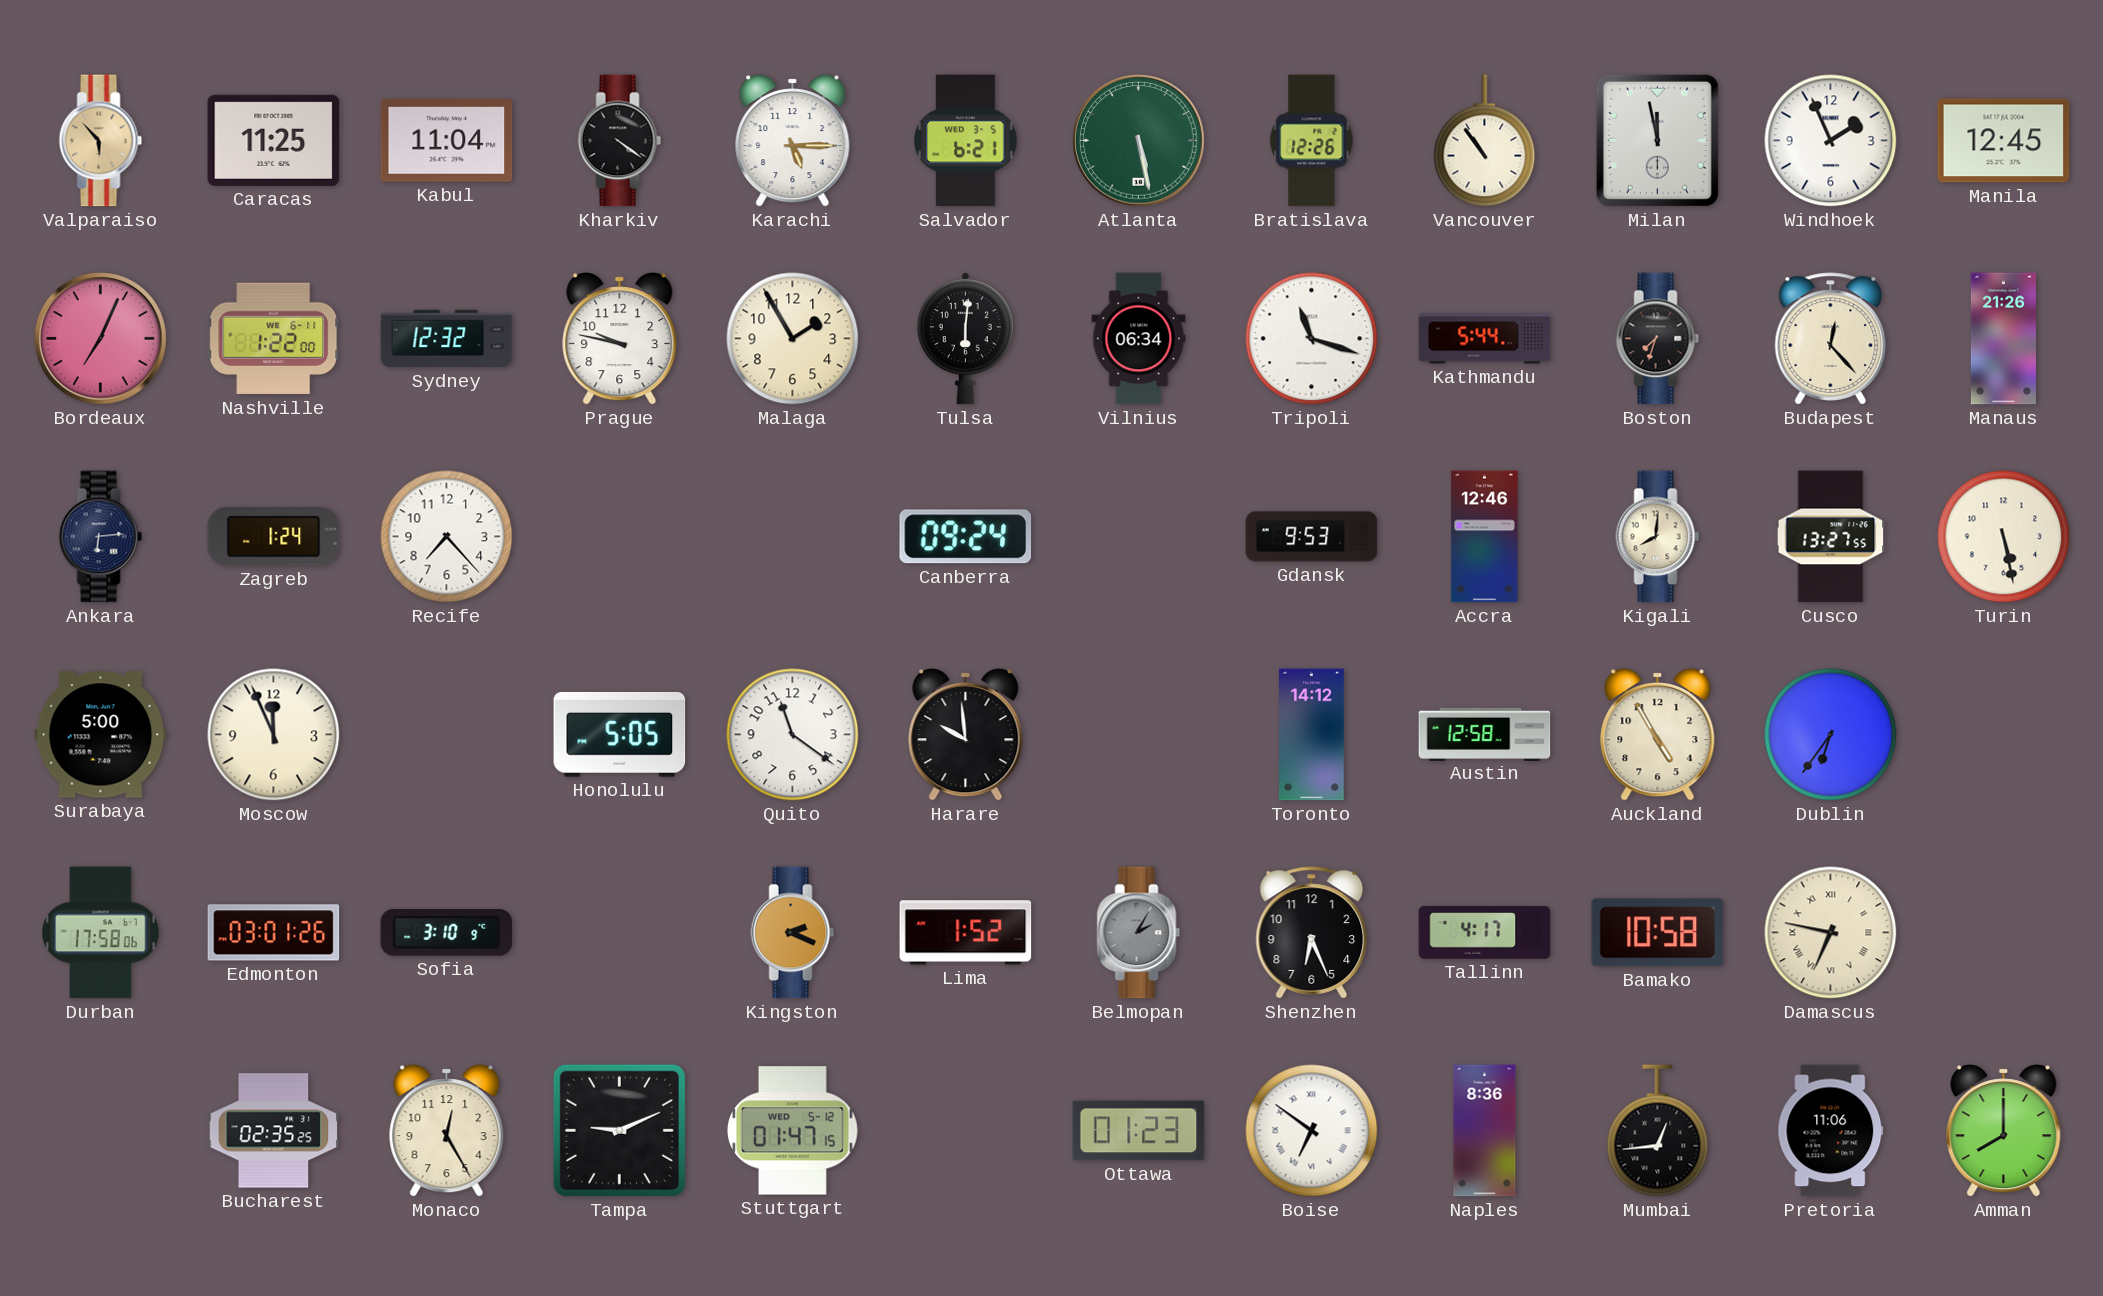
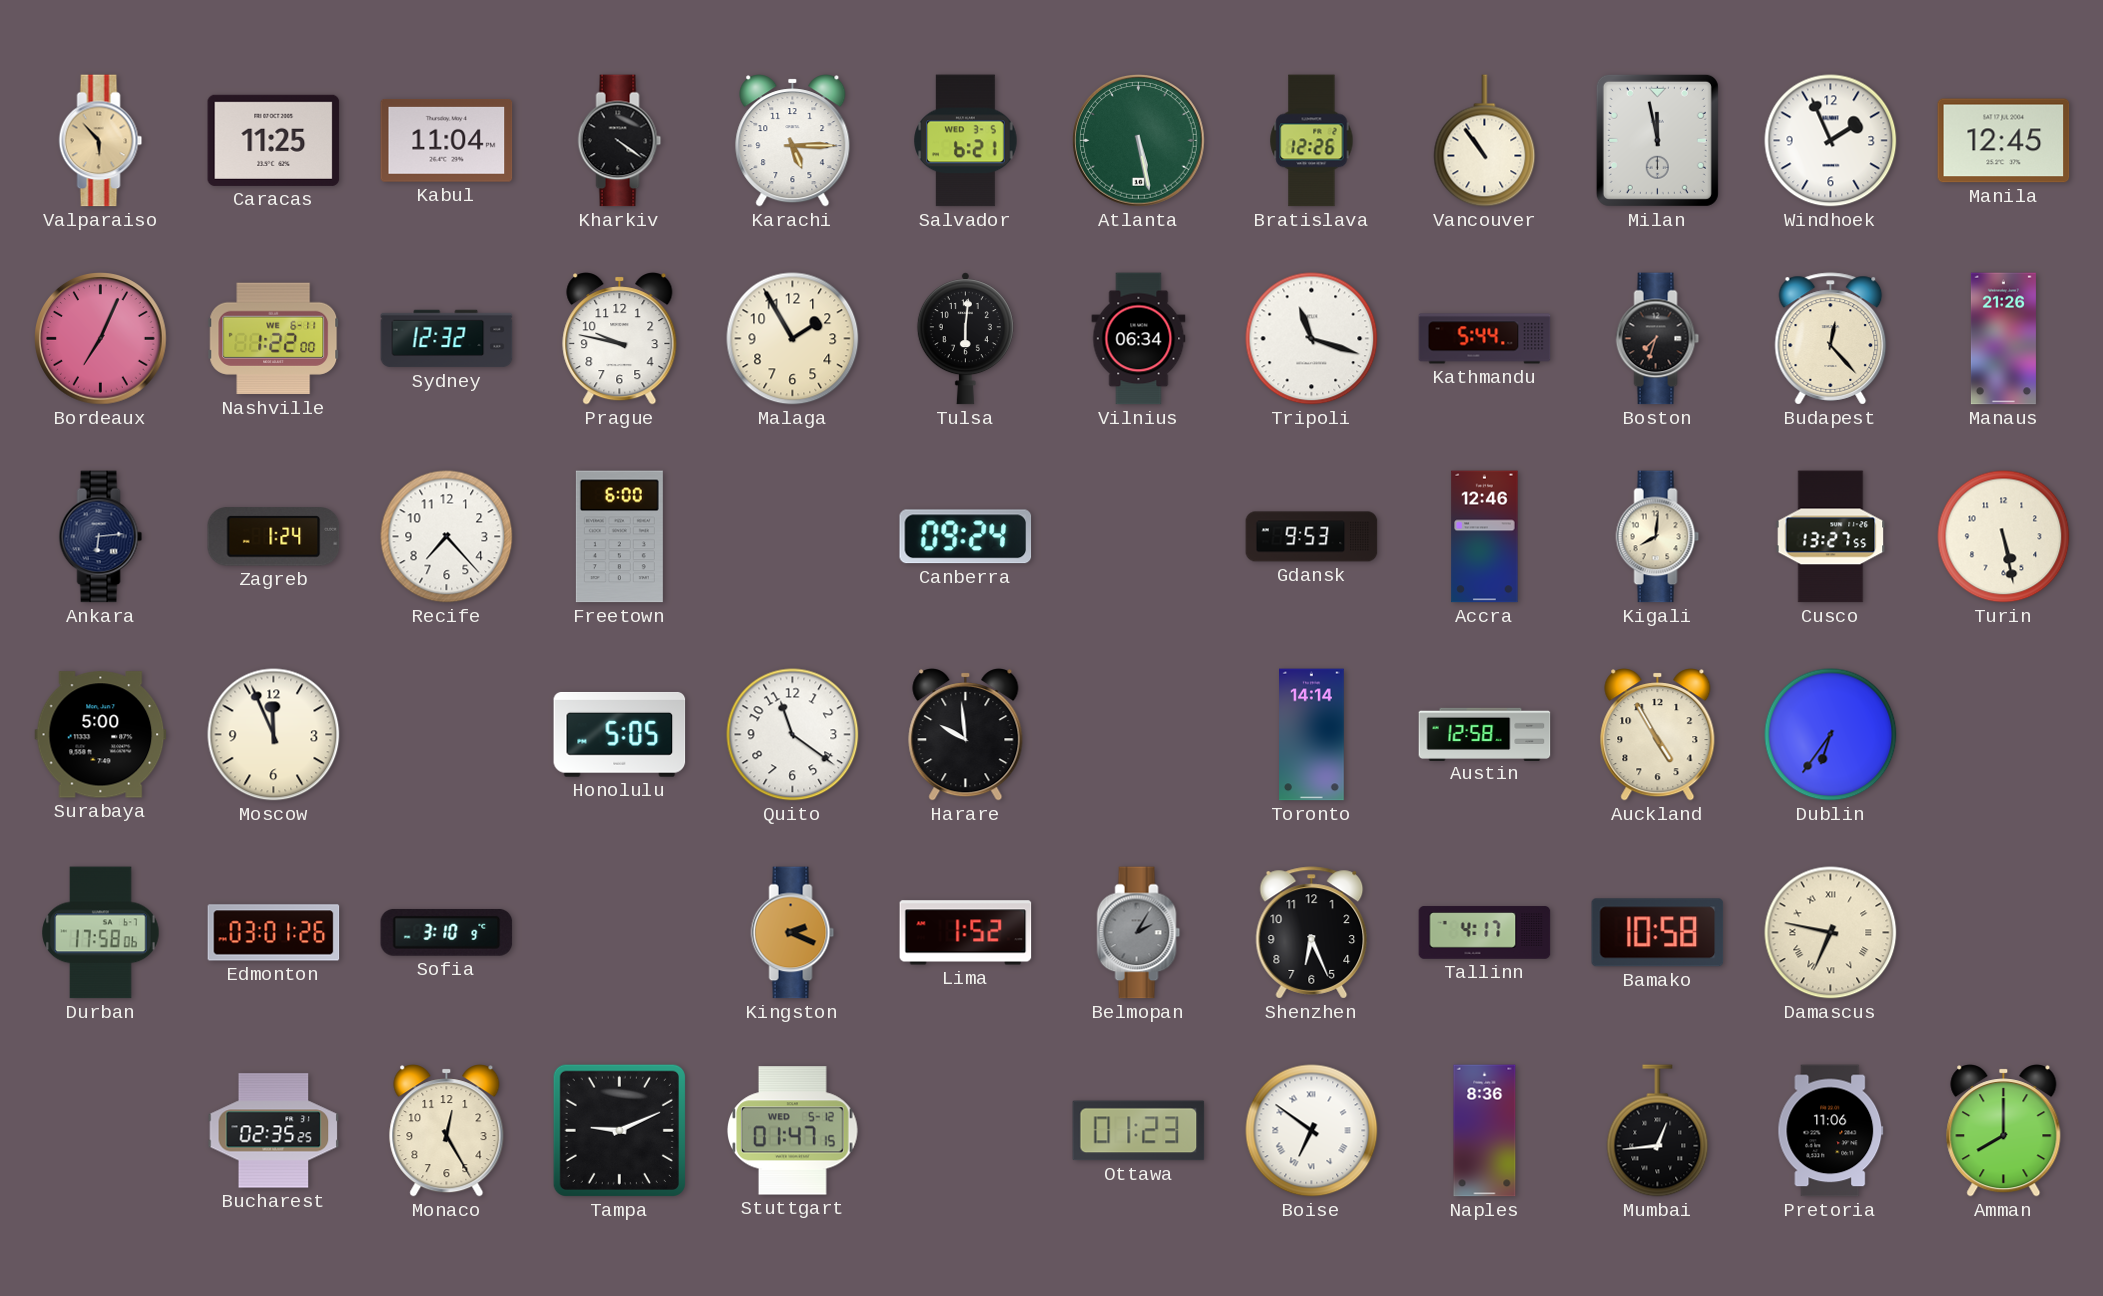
Freetown: none -> 6:00
Toronto: 14:12 -> 14:14
